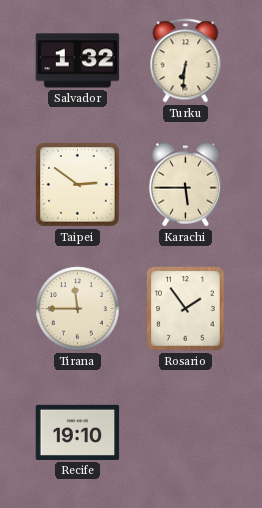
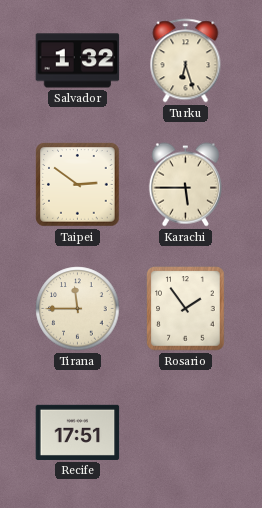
Turku: 6:31 -> 6:27
Recife: 19:10 -> 17:51
